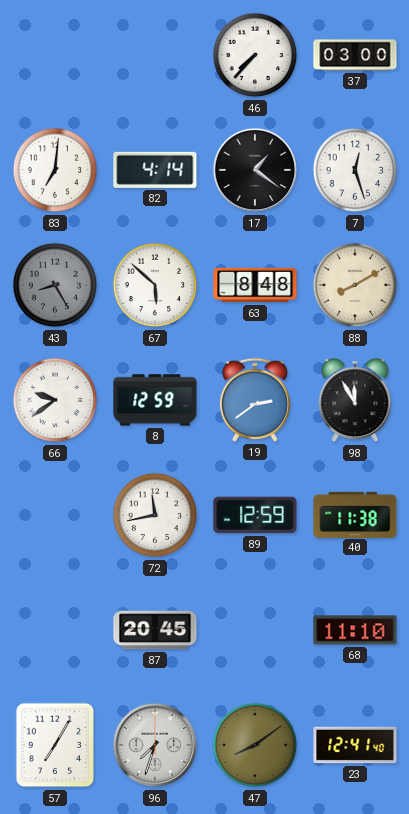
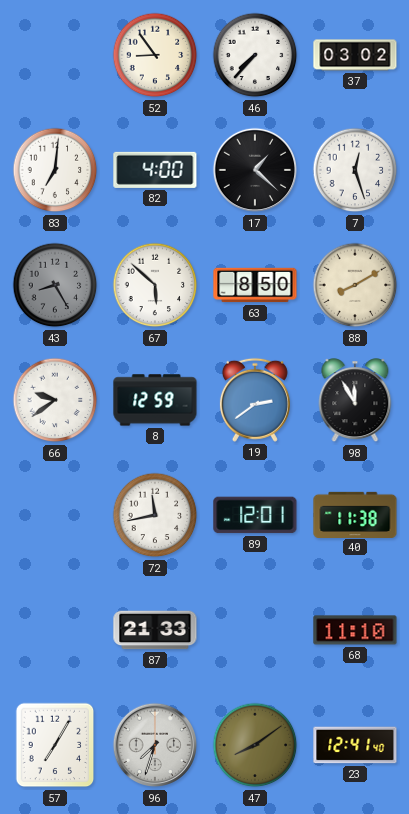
52: none -> 8:54
37: 03:00 -> 03:02
82: 4:14 -> 4:00
17: 1:21 -> 1:22
63: 8:48 -> 8:50
89: 12:59 -> 12:01
87: 20:45 -> 21:33
